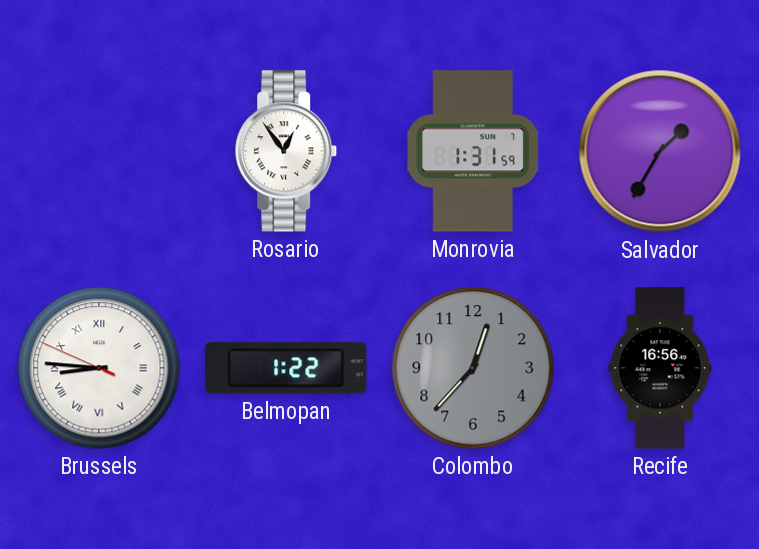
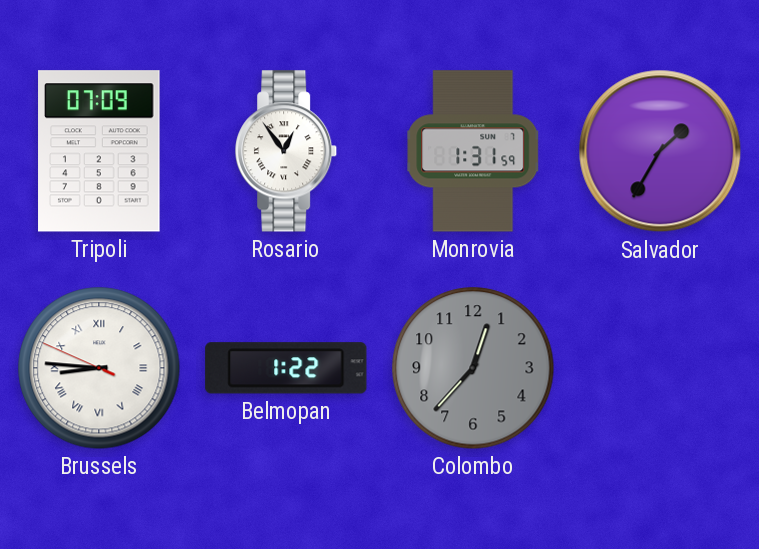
Tripoli: none -> 07:09
Recife: 16:56 -> none
